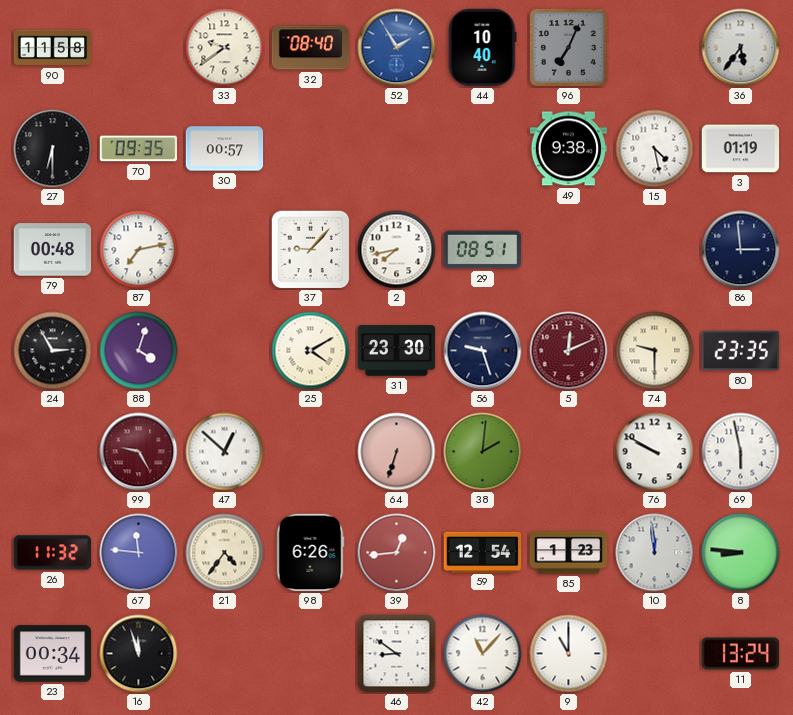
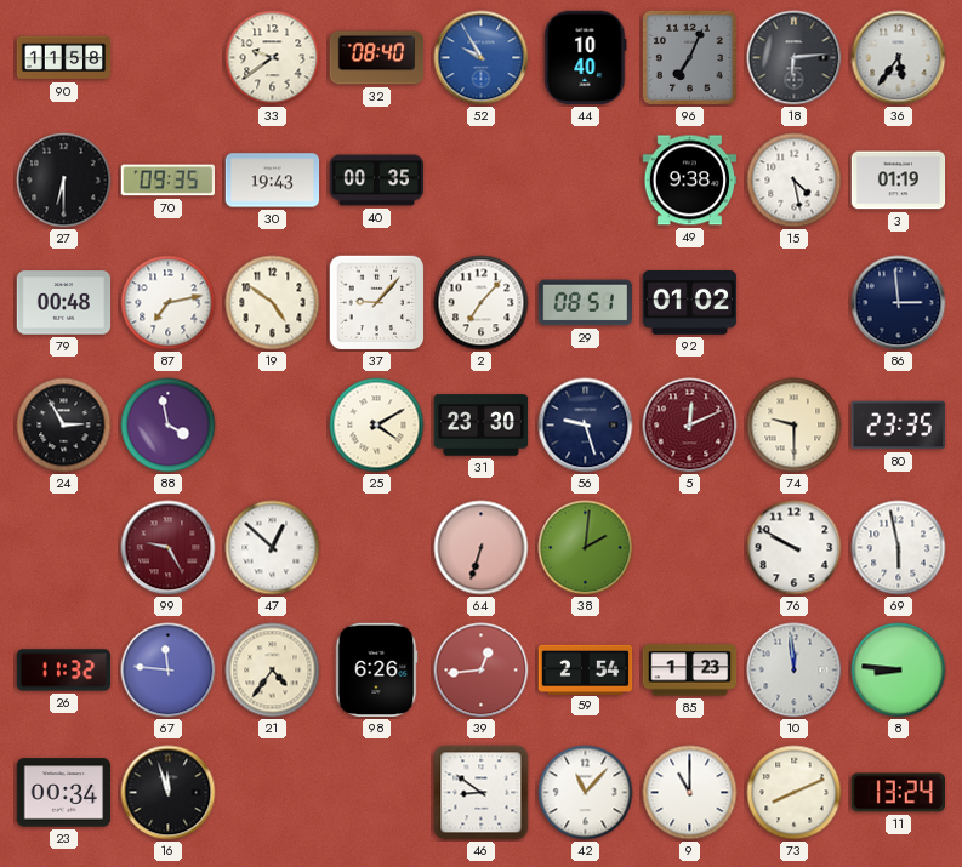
52: 1:55 -> 9:55
18: none -> 6:14
30: 00:57 -> 19:43
40: none -> 00:35
19: none -> 4:51
2: 7:43 -> 7:07
92: none -> 01:02
88: 4:03 -> 3:58
59: 12:54 -> 2:54
73: none -> 8:11
